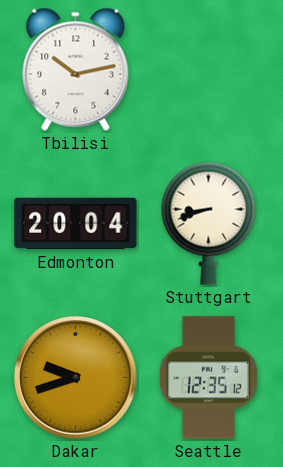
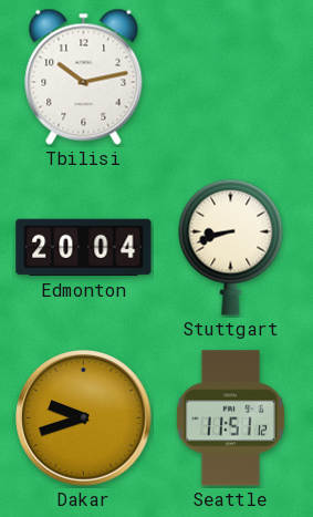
Seattle: 12:35 -> 11:51
